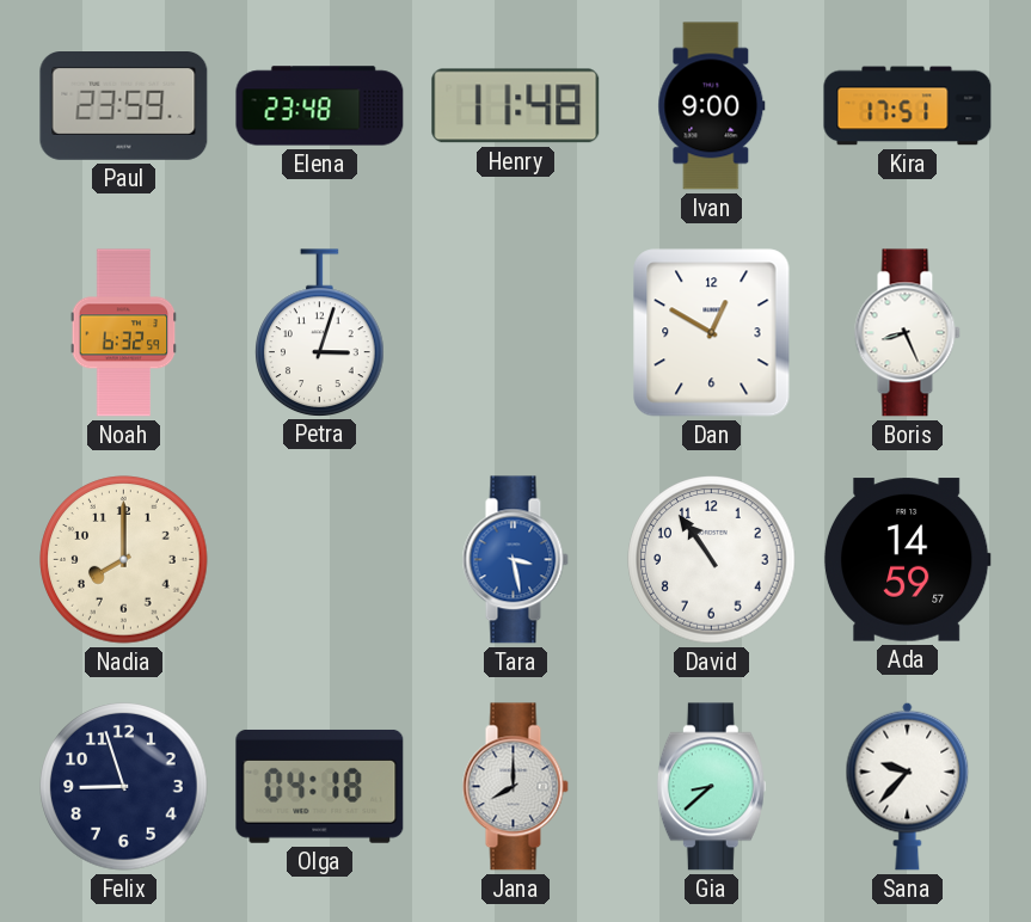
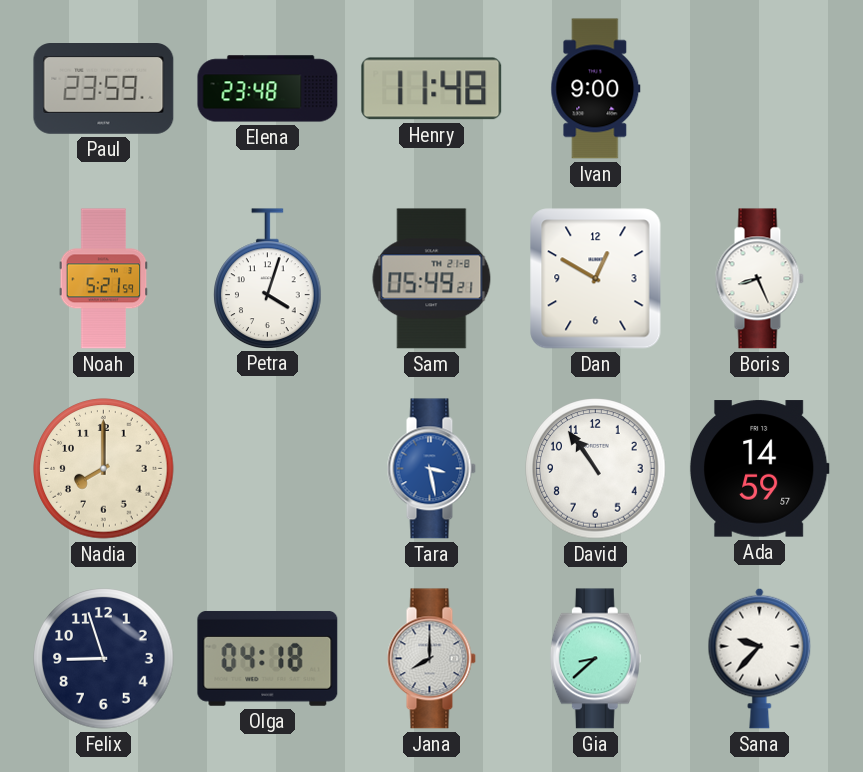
Kira: 17:51 -> none
Noah: 6:32 -> 5:21
Petra: 3:03 -> 4:03
Sam: none -> 05:49
